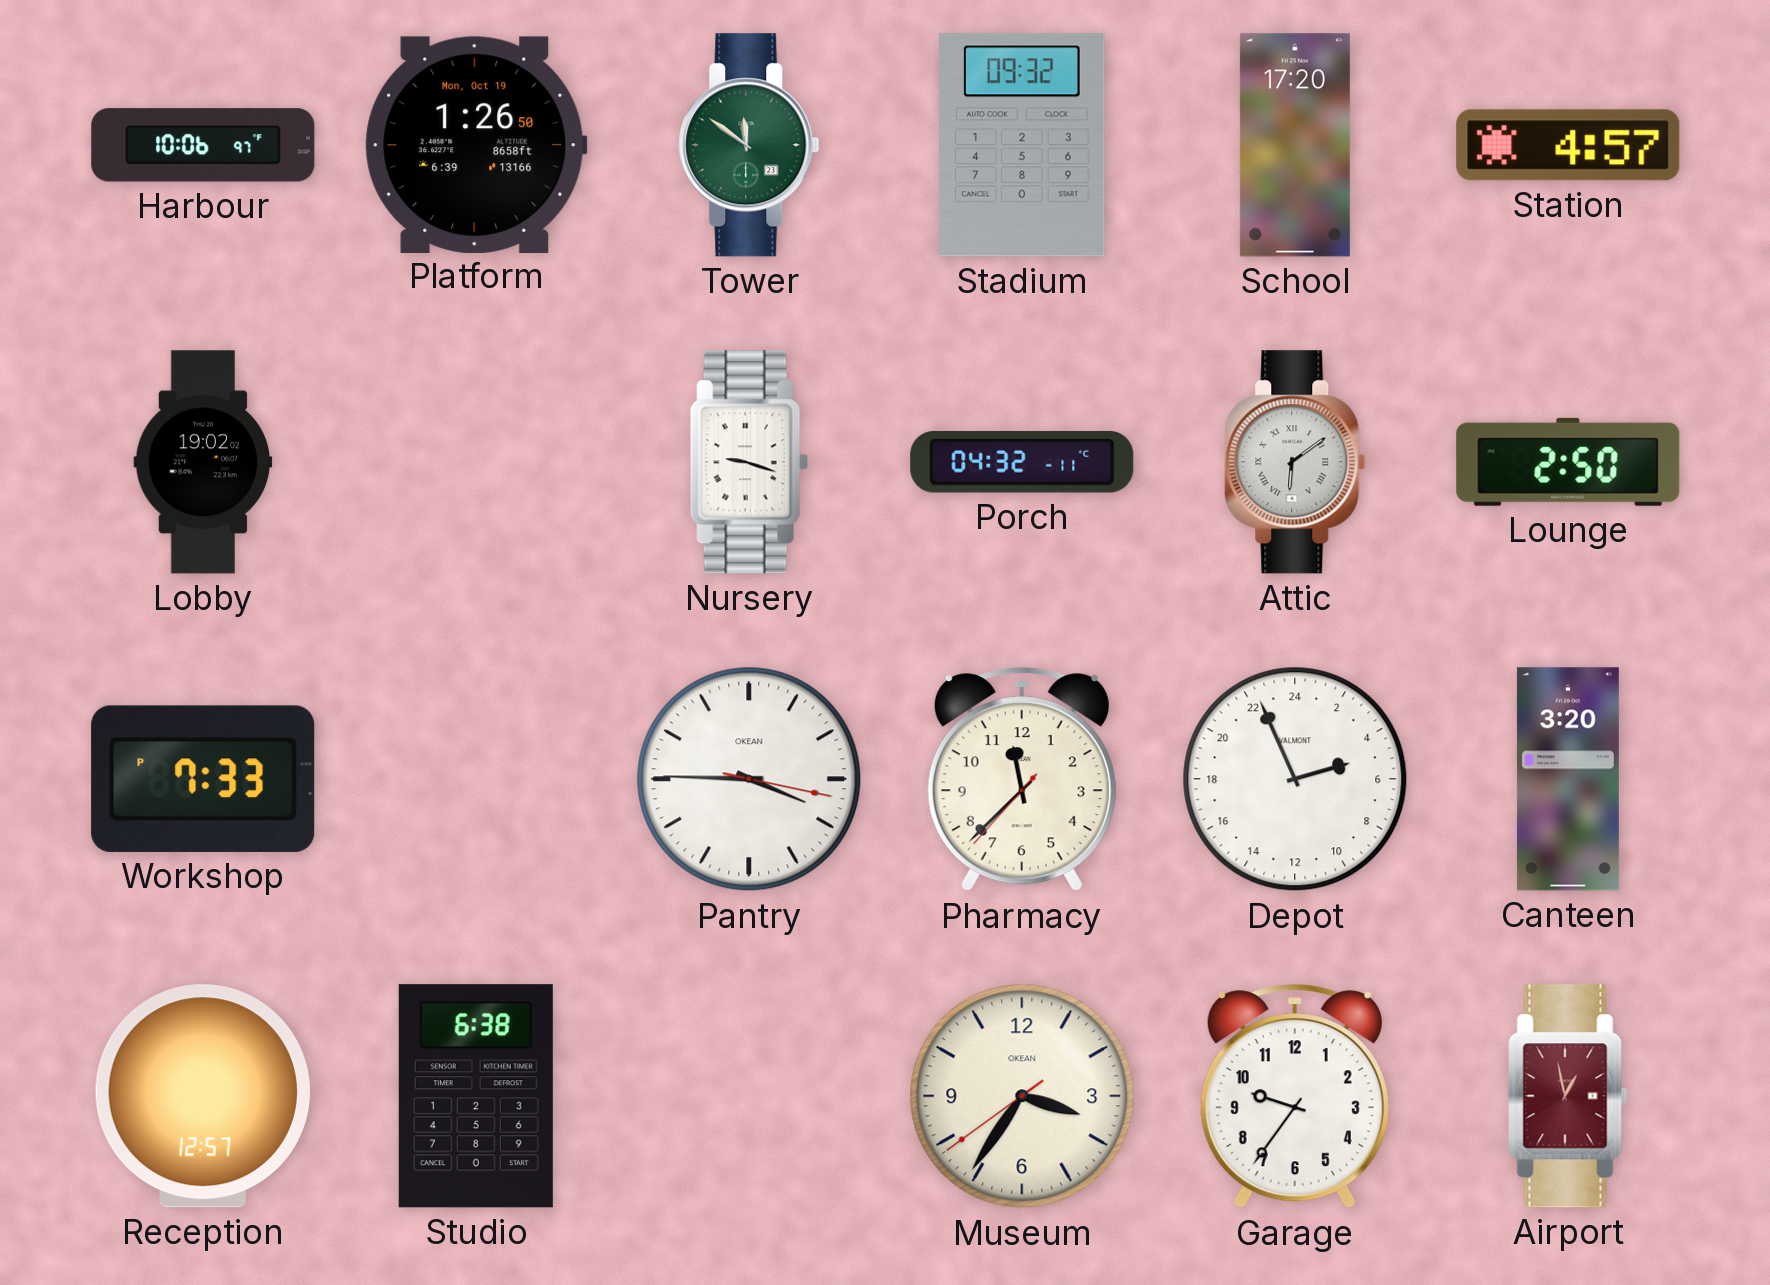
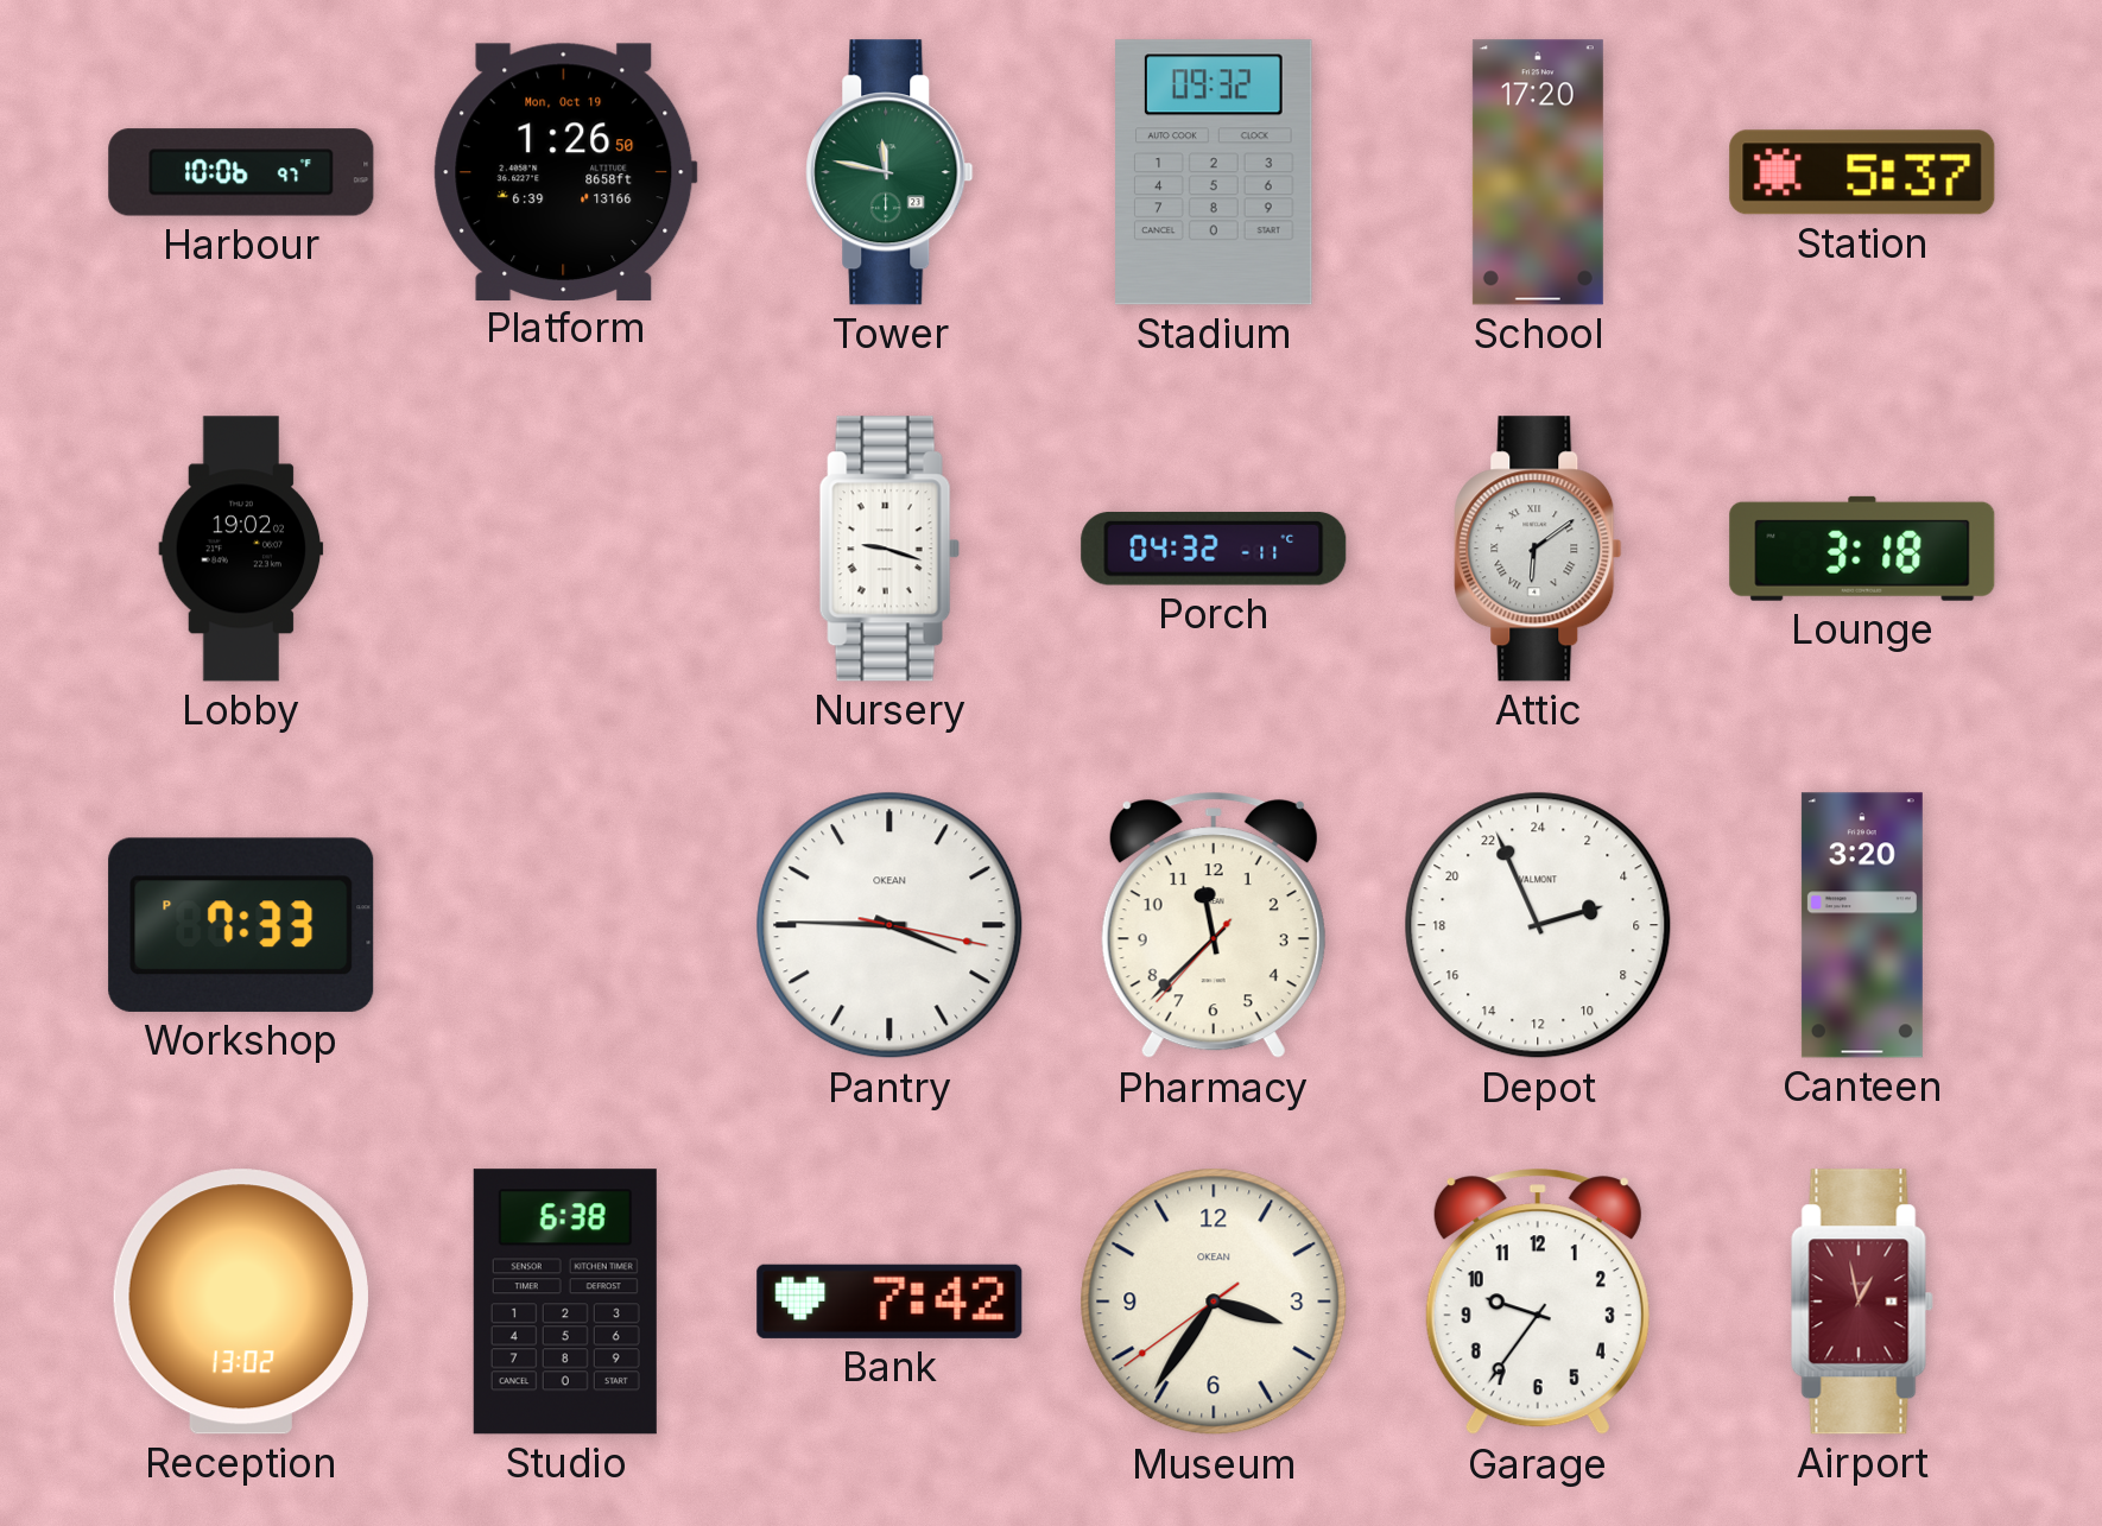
Tower: 11:51 -> 11:47
Station: 4:57 -> 5:37
Lounge: 2:50 -> 3:18
Reception: 12:57 -> 13:02
Bank: none -> 7:42
